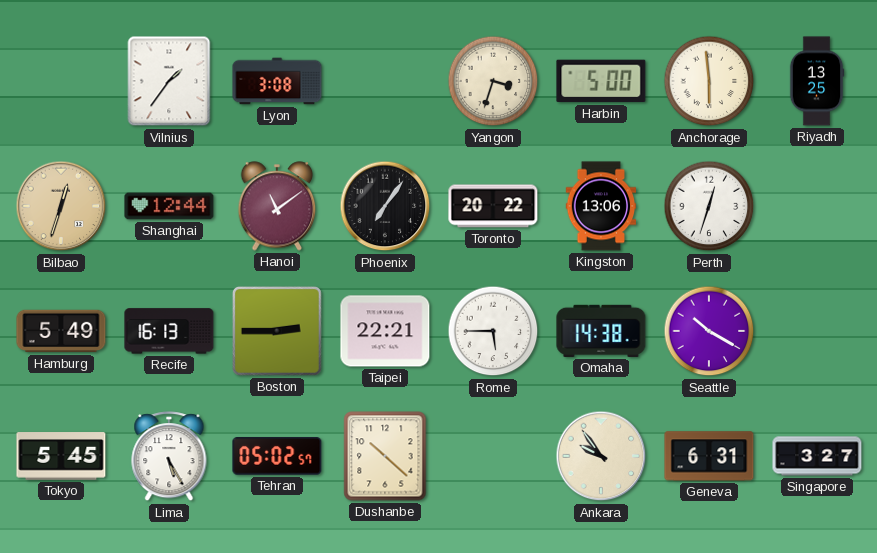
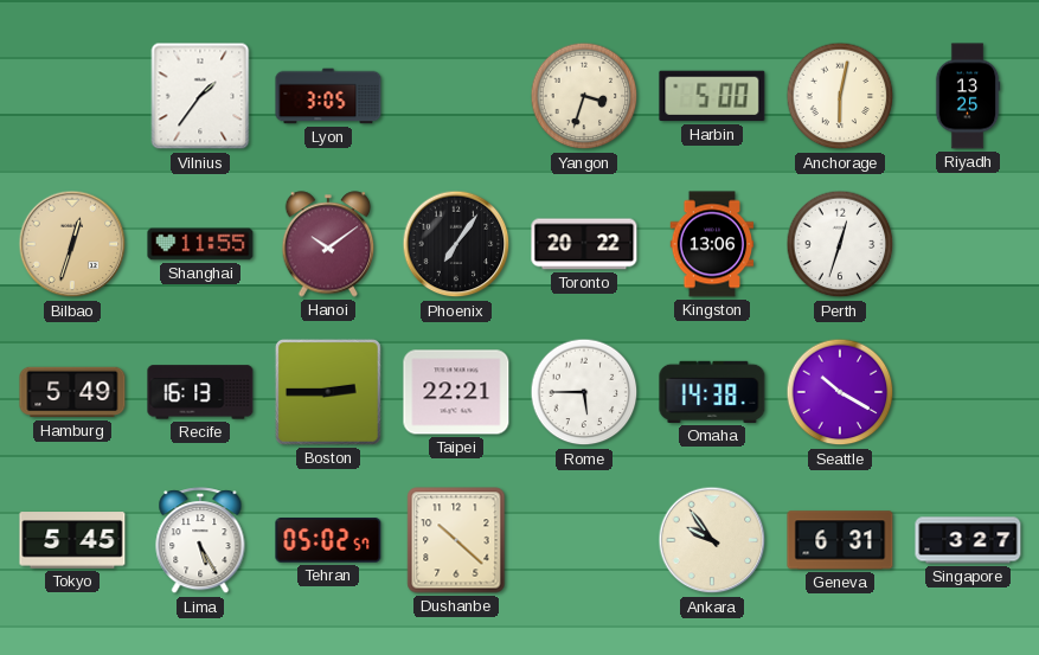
Lyon: 3:08 -> 3:05
Anchorage: 5:59 -> 6:02
Shanghai: 12:44 -> 11:55
Hanoi: 11:09 -> 10:09
